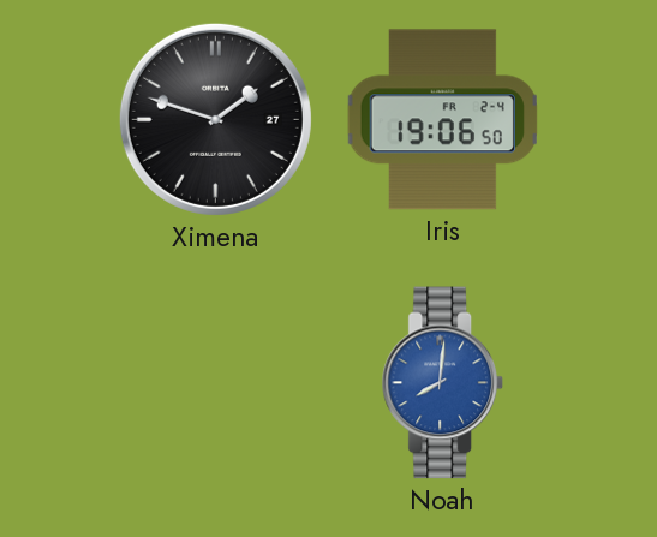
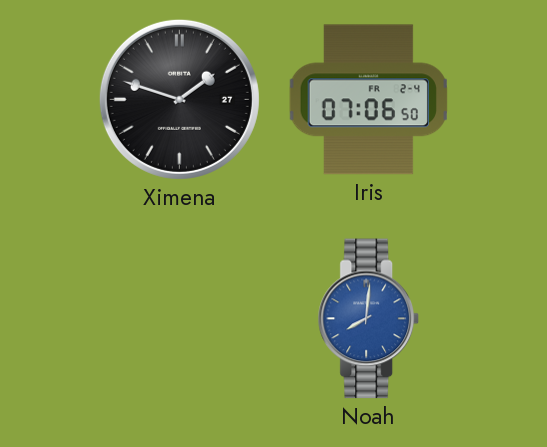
Iris: 19:06 -> 07:06
